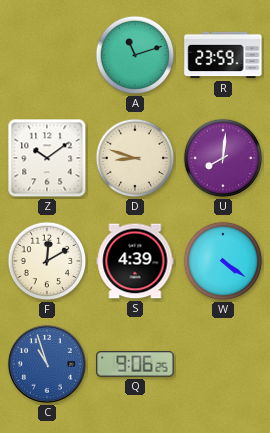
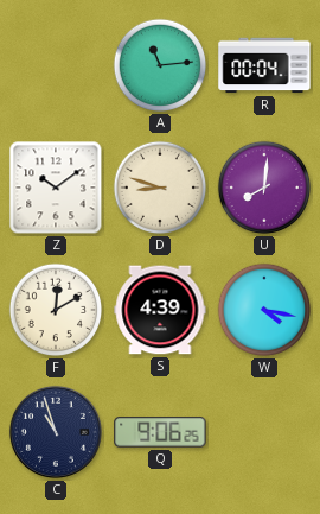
A: 11:12 -> 11:14
R: 23:59 -> 00:04
W: 4:21 -> 4:17
C dial: blue -> navy
